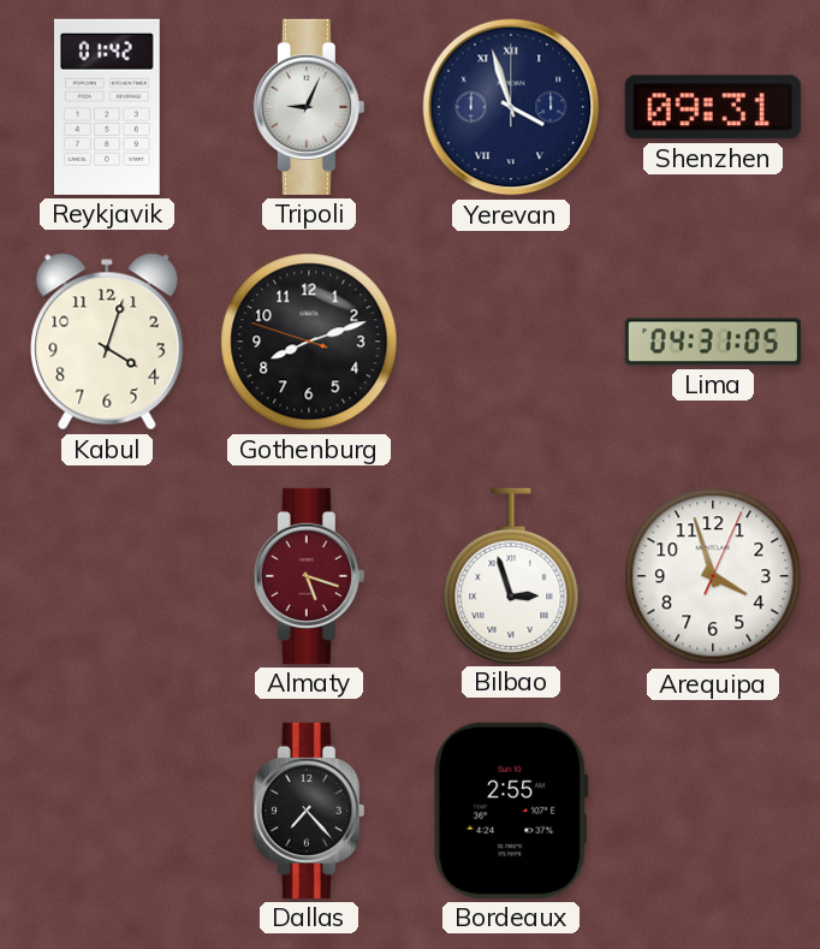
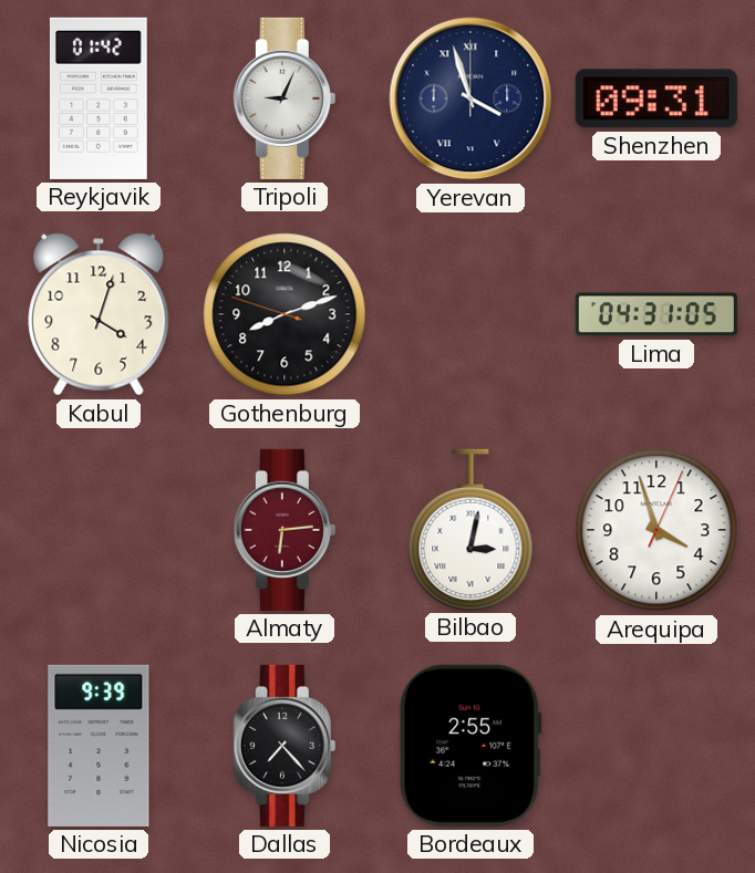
Almaty: 5:18 -> 6:14
Bilbao: 2:57 -> 3:02
Nicosia: none -> 9:39
